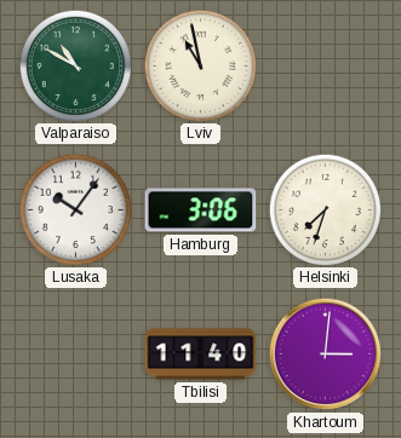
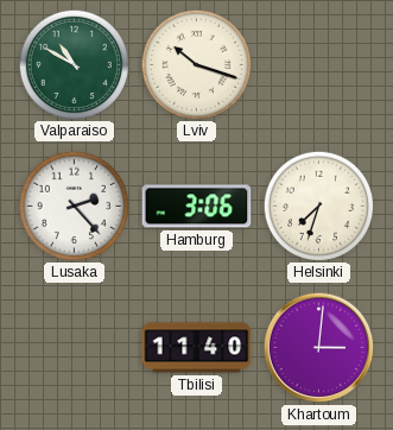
Lviv: 10:58 -> 10:18
Lusaka: 10:06 -> 2:23
